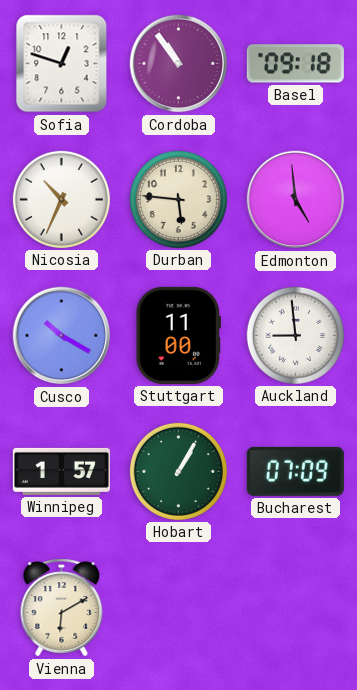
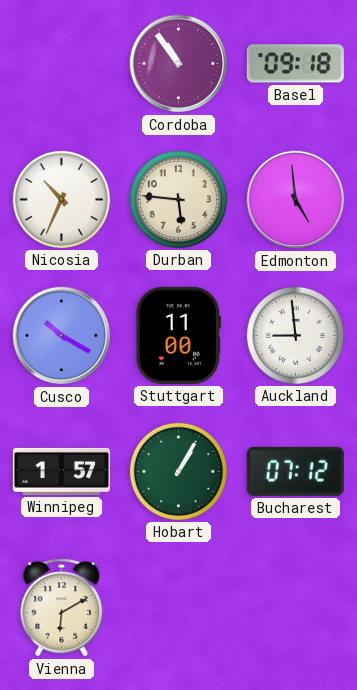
Sofia: 12:48 -> none
Bucharest: 07:09 -> 07:12
